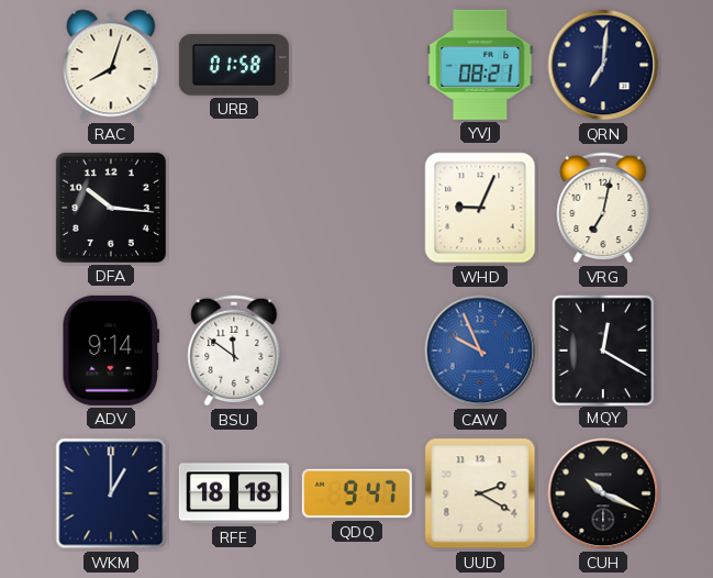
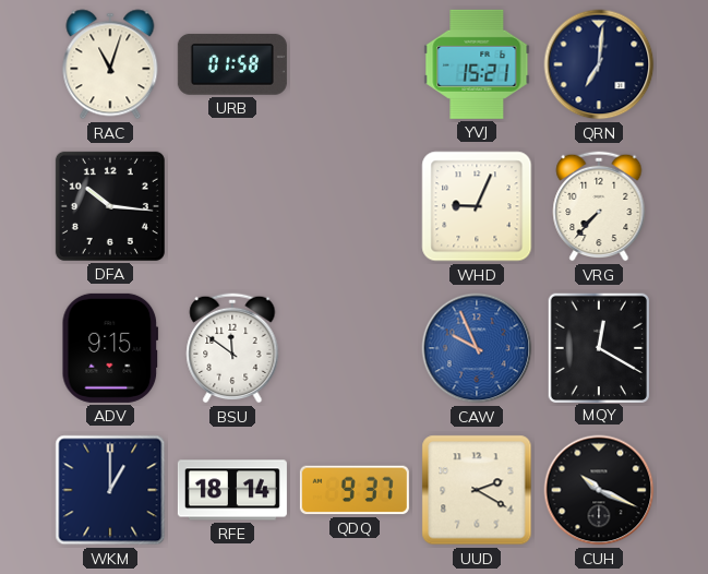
RAC: 8:03 -> 11:03
YVJ: 08:21 -> 15:21
VRG: 7:02 -> 7:37
ADV: 9:14 -> 9:15
RFE: 18:18 -> 18:14
QDQ: 9:47 -> 9:37
